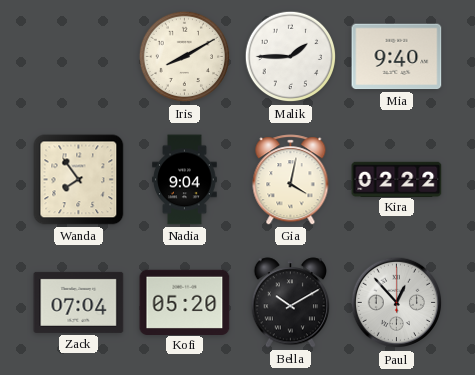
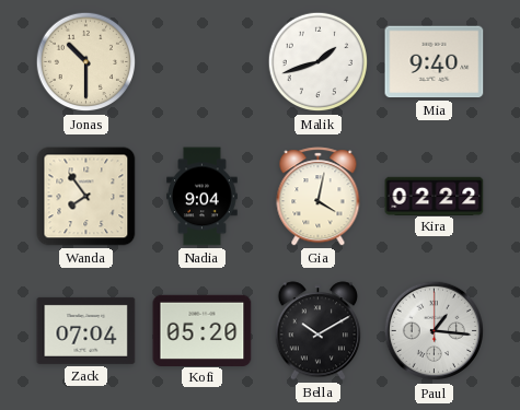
Jonas: none -> 10:30
Iris: 8:10 -> none
Malik: 1:45 -> 1:42
Paul: 12:53 -> 1:16
